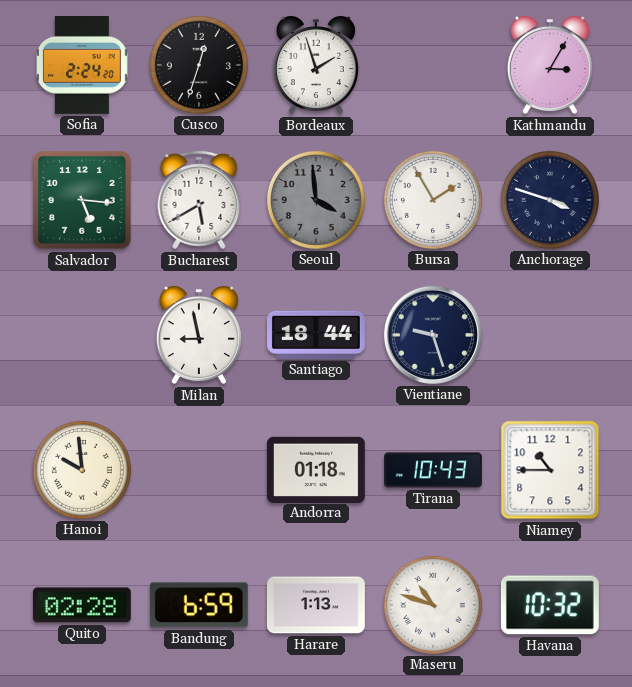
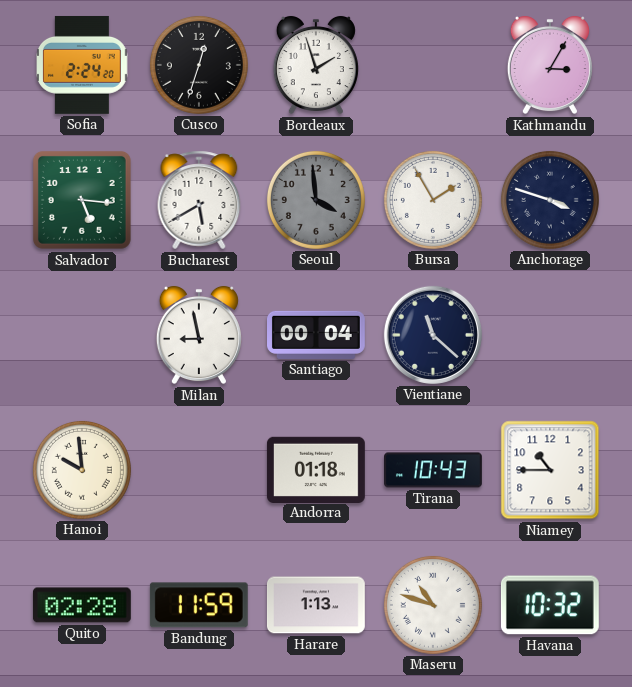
Santiago: 18:44 -> 00:04
Vientiane: 9:27 -> 11:22
Bandung: 6:59 -> 11:59
